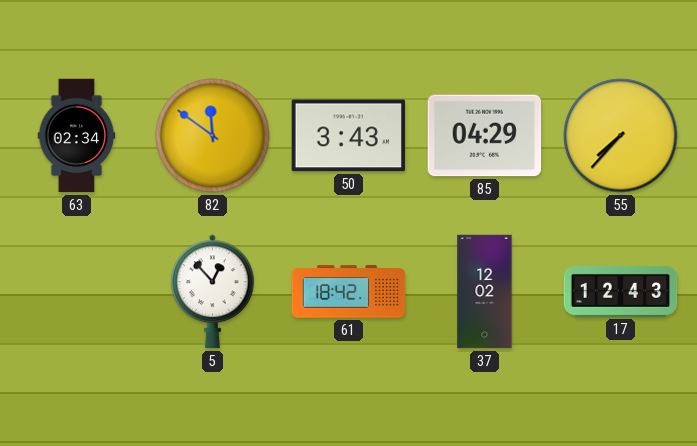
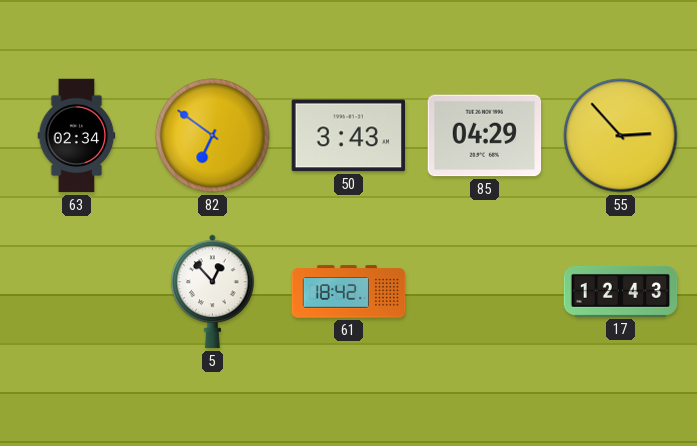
82: 11:51 -> 6:51
55: 7:37 -> 2:53
37: 12:02 -> none
